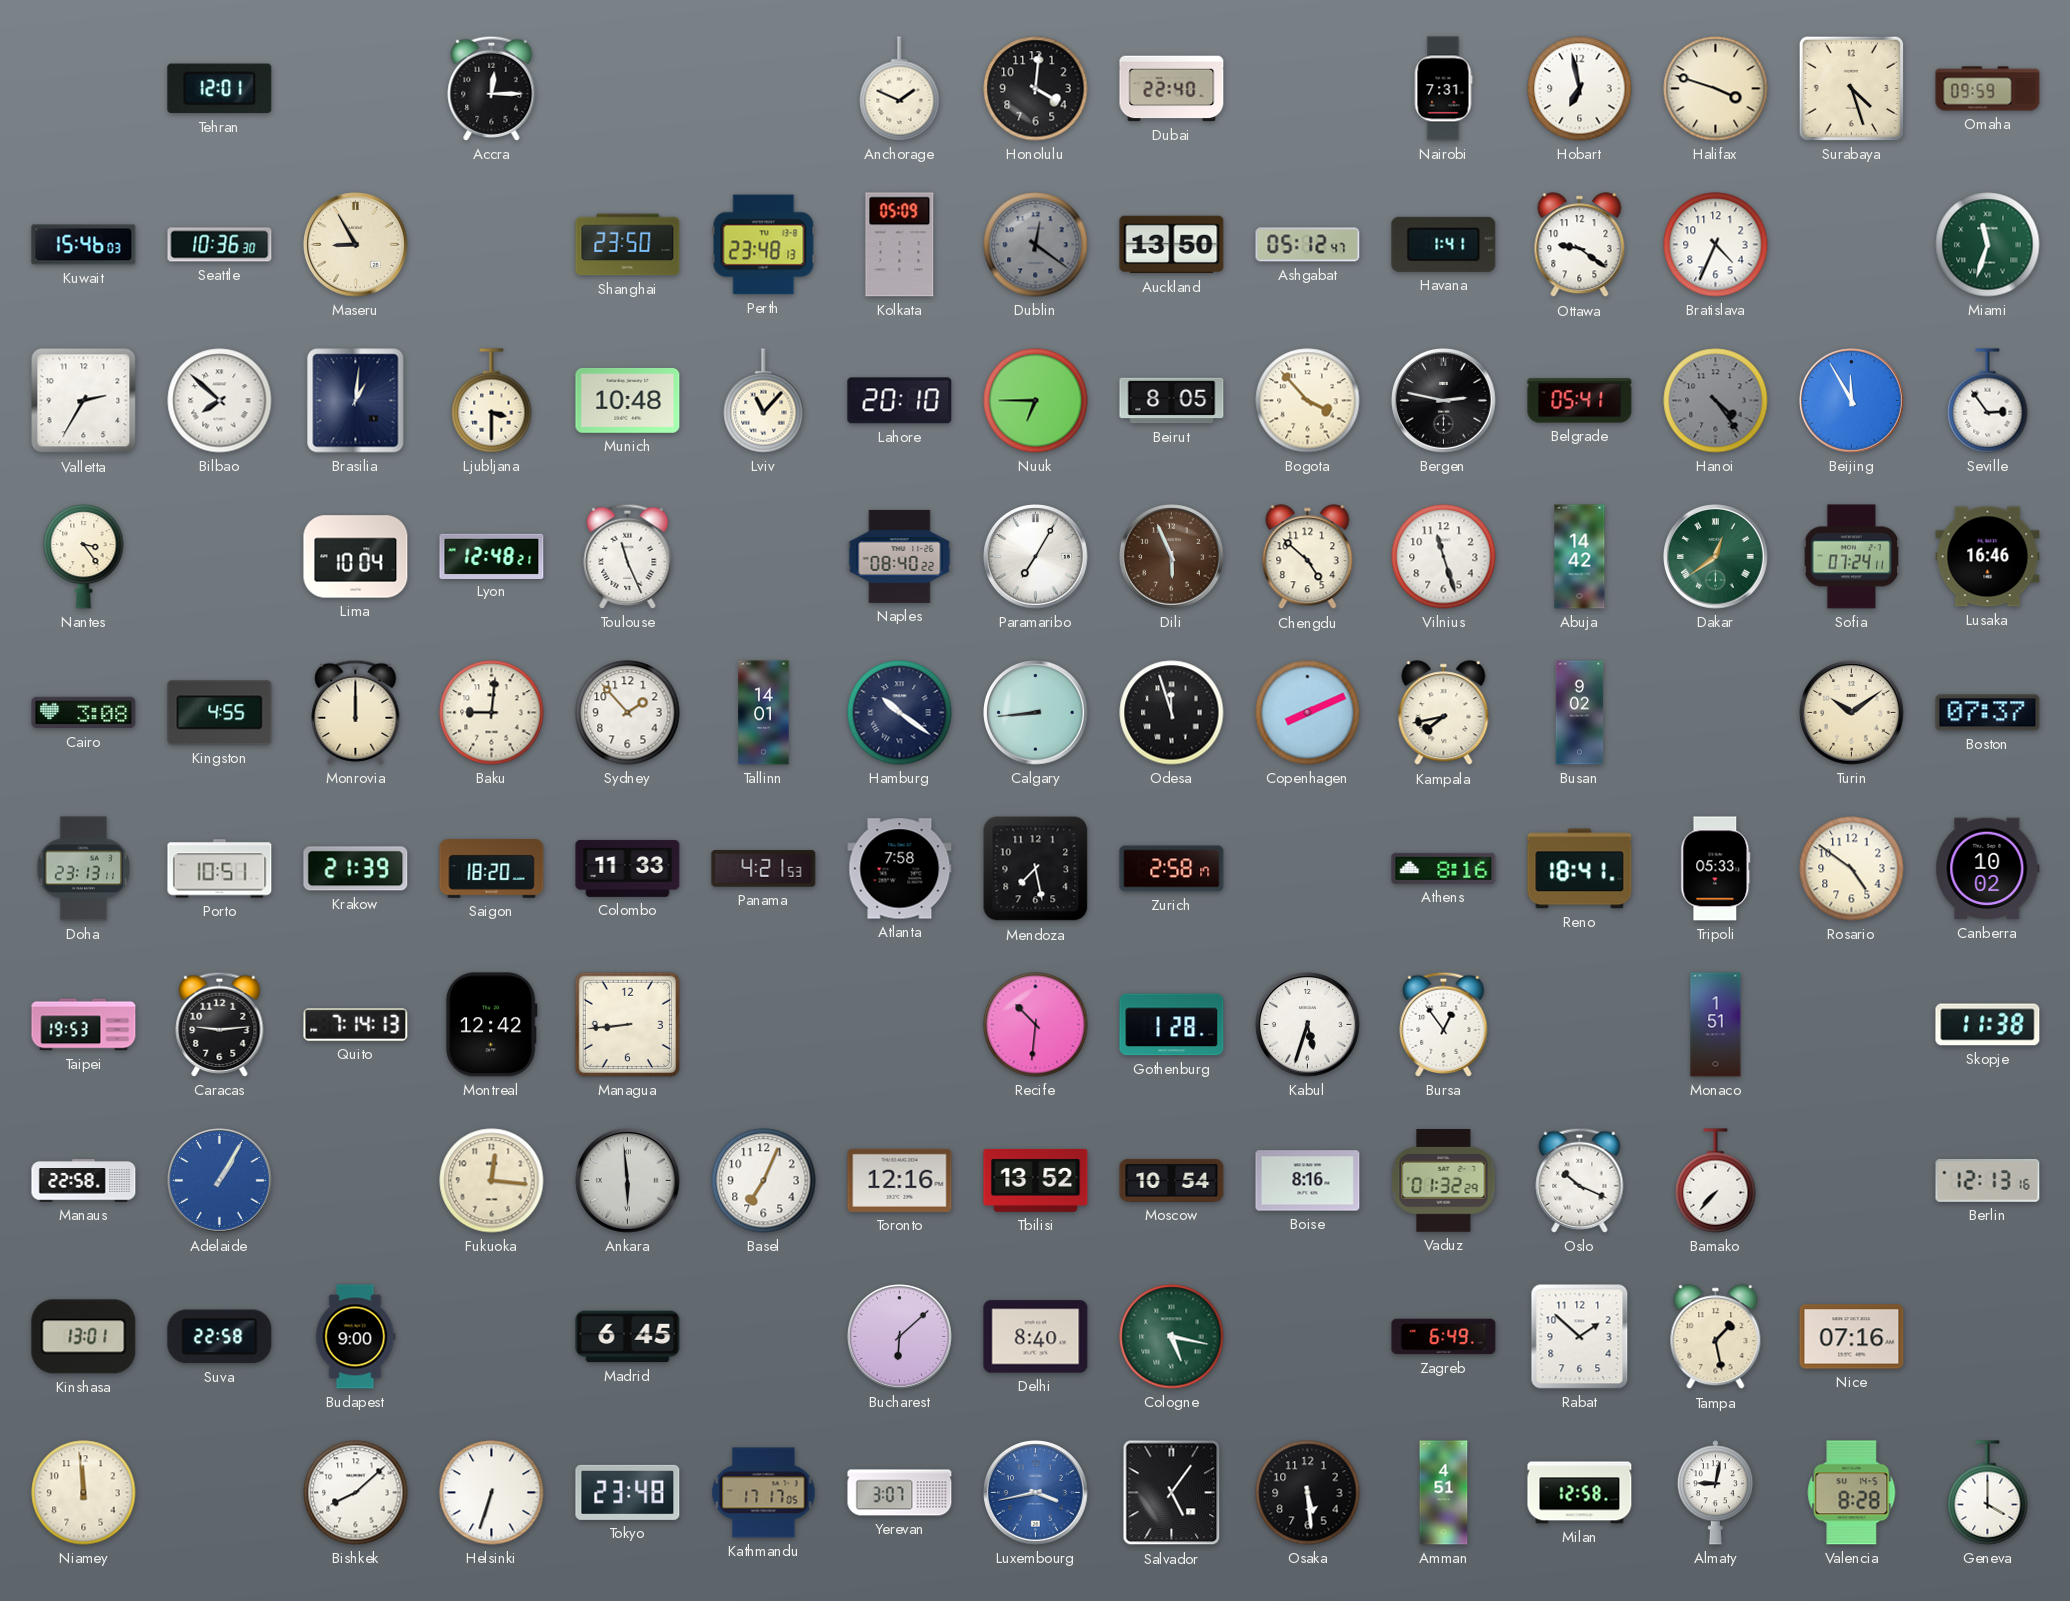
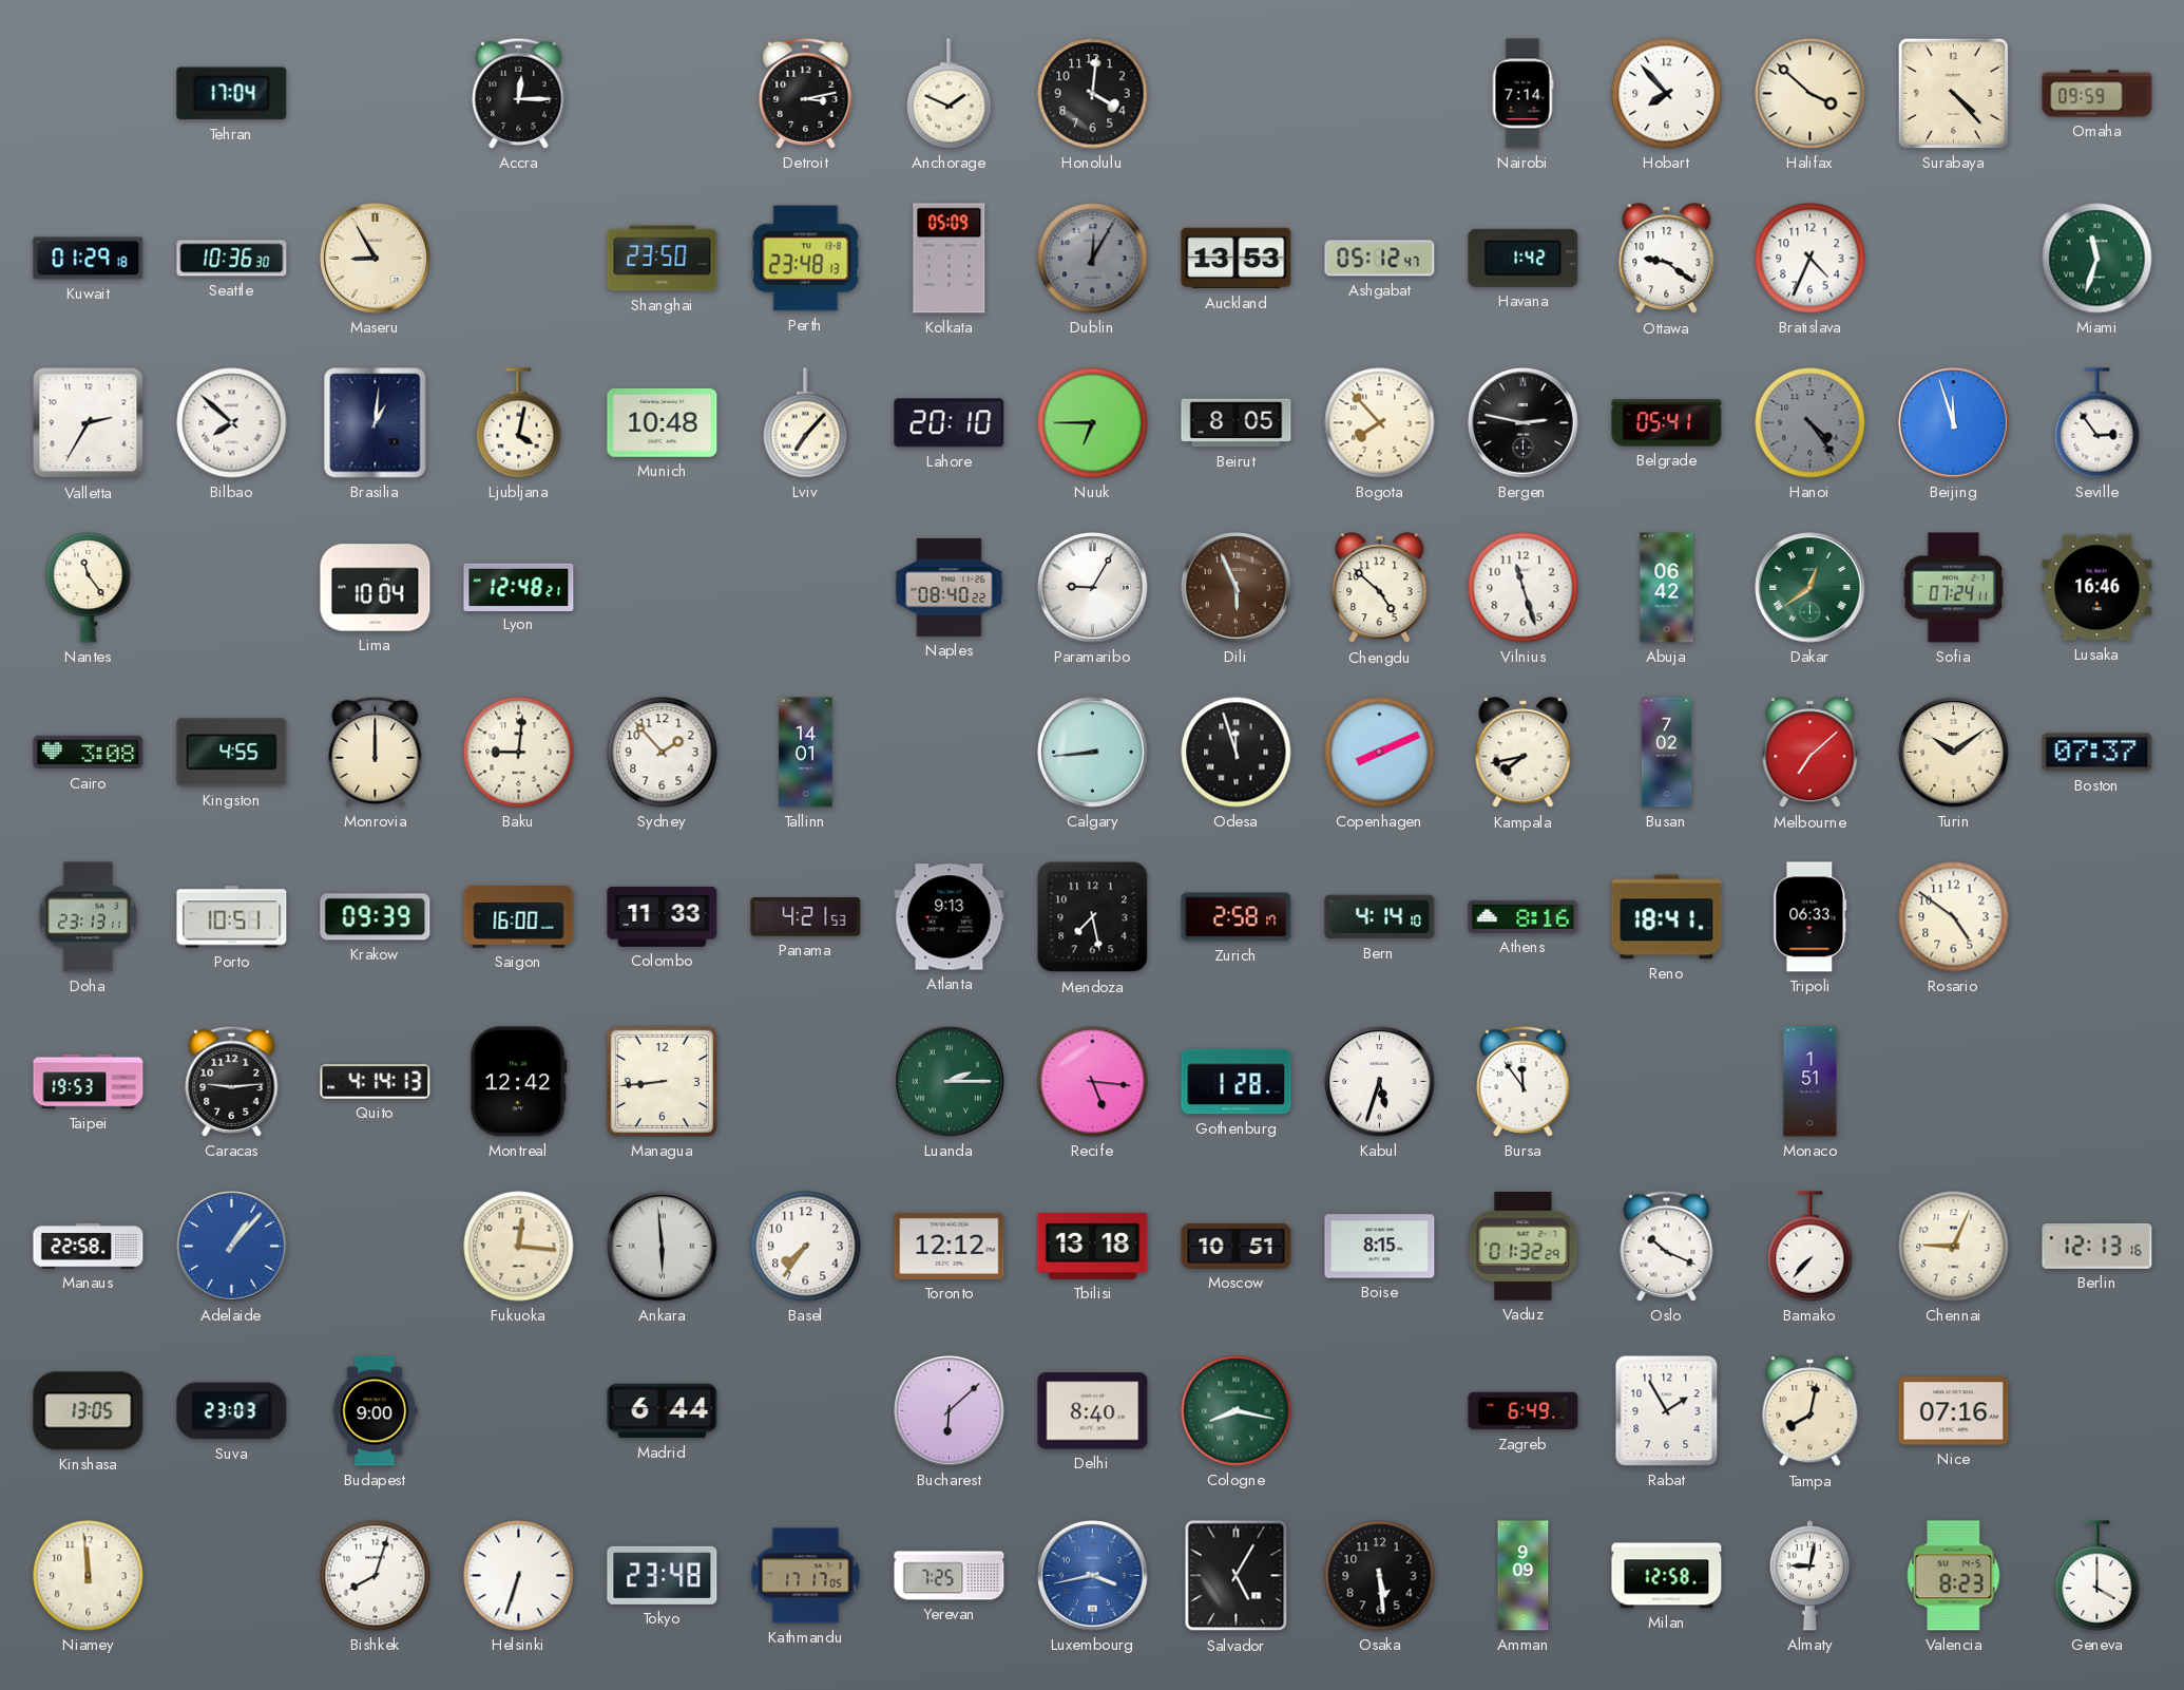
Tehran: 12:01 -> 17:04
Detroit: none -> 3:13
Dubai: 22:40 -> none
Nairobi: 7:31 -> 7:14
Hobart: 6:58 -> 7:53
Halifax: 3:48 -> 3:52
Surabaya: 4:27 -> 4:23
Kuwait: 15:46 -> 01:29
Dublin: 12:21 -> 12:05
Auckland: 13:50 -> 13:53
Havana: 1:41 -> 1:42
Ljubljana: 3:30 -> 4:02
Lviv: 11:07 -> 7:07
Bogota: 3:53 -> 7:53
Beijing: 11:55 -> 11:57
Nantes: 3:24 -> 11:24
Toulouse: 11:26 -> none
Paramaribo: 7:05 -> 9:05
Abuja: 14:42 -> 06:42
Hamburg: 10:21 -> none
Busan: 9:02 -> 7:02
Melbourne: none -> 7:08
Krakow: 21:39 -> 09:39
Saigon: 18:20 -> 16:00
Atlanta: 7:58 -> 9:13
Bern: none -> 4:14
Tripoli: 05:33 -> 06:33
Canberra: 10:02 -> none
Quito: 7:14 -> 4:14
Luanda: none -> 2:15
Recife: 10:31 -> 5:16
Bursa: 12:54 -> 11:54
Skopje: 11:38 -> none
Adelaide: 1:05 -> 1:07
Basel: 7:04 -> 7:36
Toronto: 12:16 -> 12:12
Tbilisi: 13:52 -> 13:18
Moscow: 10:54 -> 10:51
Boise: 8:16 -> 8:15
Chennai: none -> 9:04
Kinshasa: 13:01 -> 13:05
Suva: 22:58 -> 23:03
Madrid: 6:45 -> 6:44
Cologne: 5:17 -> 8:17
Rabat: 1:52 -> 1:55
Tampa: 1:28 -> 8:02
Bishkek: 8:08 -> 8:03
Yerevan: 3:07 -> 7:25
Salvador: 5:06 -> 5:05
Amman: 4:51 -> 9:09
Valencia: 8:28 -> 8:23
